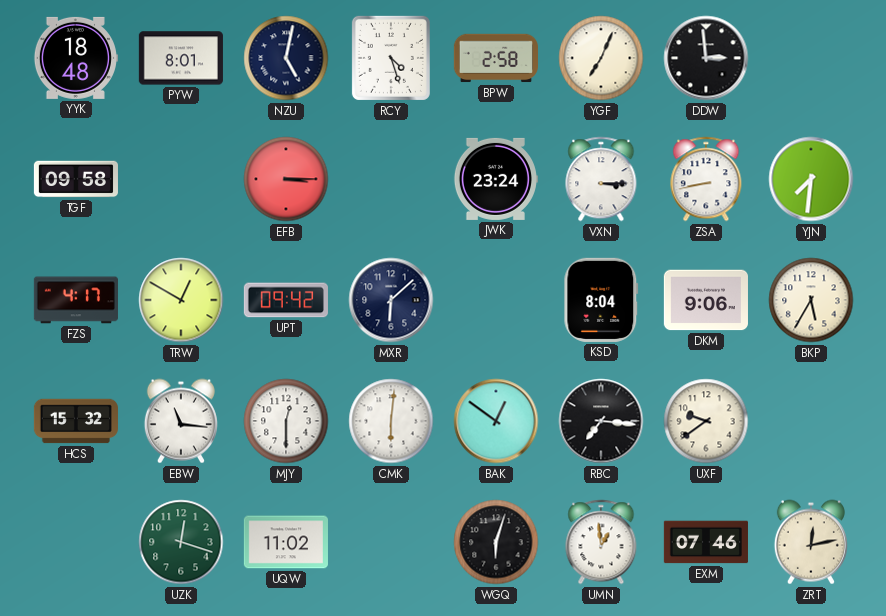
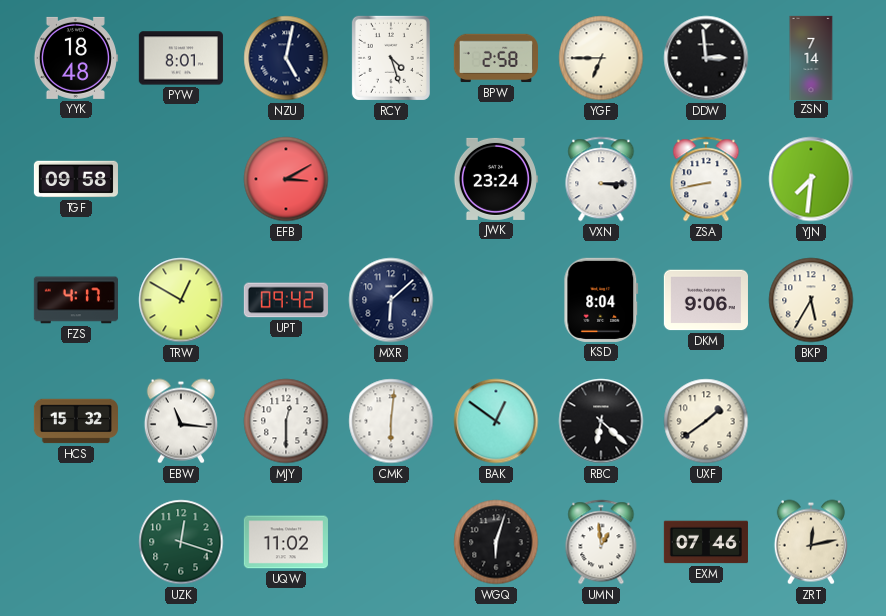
YGF: 7:04 -> 6:45
ZSN: none -> 7:14
EFB: 3:15 -> 3:10
RBC: 7:16 -> 6:22
UXF: 9:39 -> 1:39
